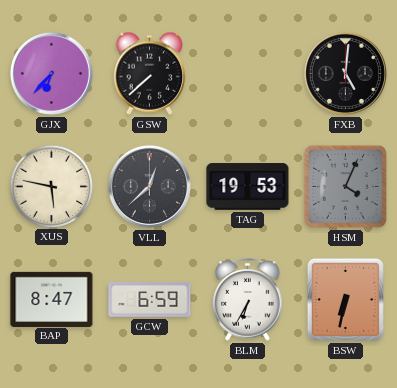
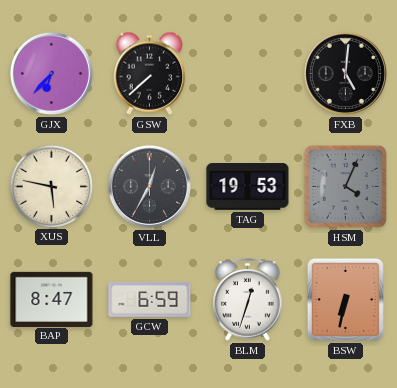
VLL: 12:38 -> 12:35
BLM: 6:35 -> 12:33
